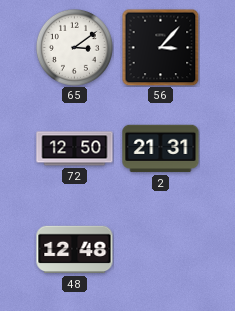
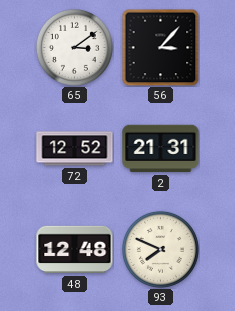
72: 12:50 -> 12:52
93: none -> 7:49
